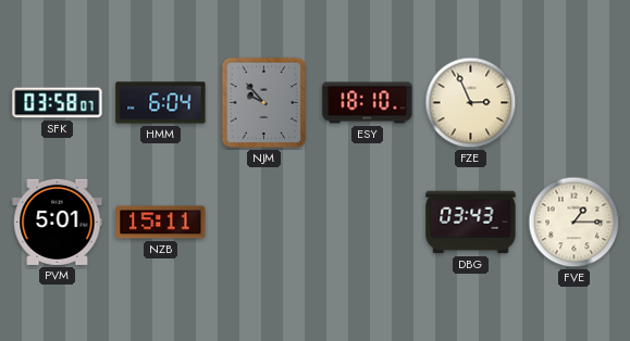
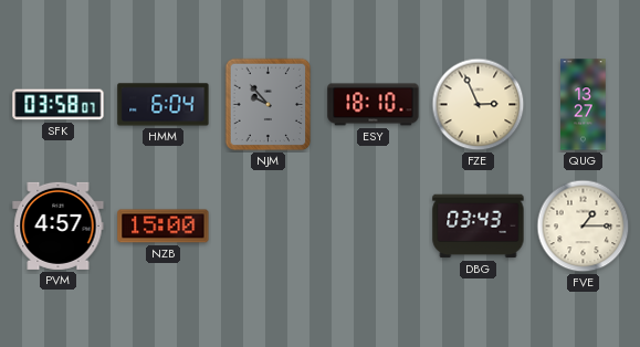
QUG: none -> 13:27
PVM: 5:01 -> 4:57
NZB: 15:11 -> 15:00
